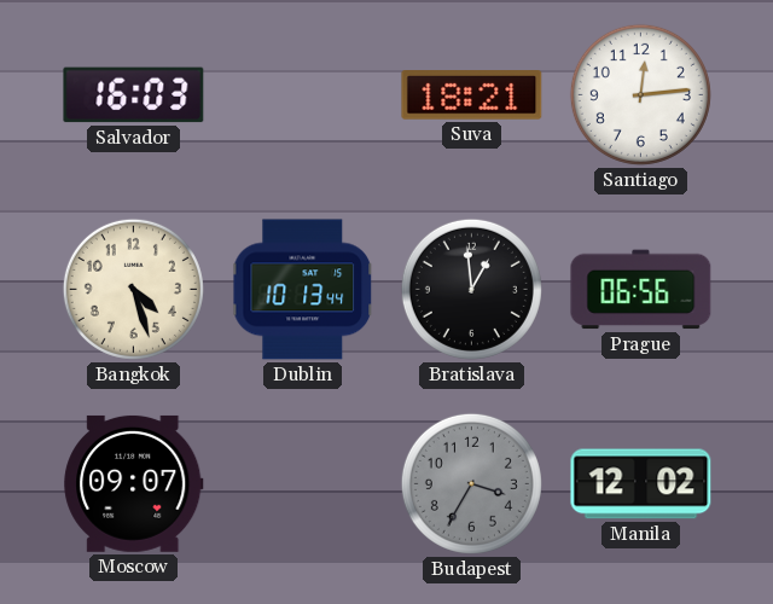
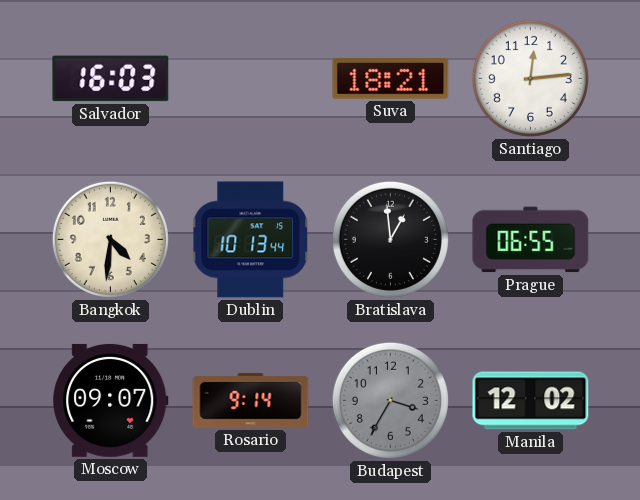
Bangkok: 4:27 -> 4:31
Prague: 06:56 -> 06:55
Rosario: none -> 9:14
